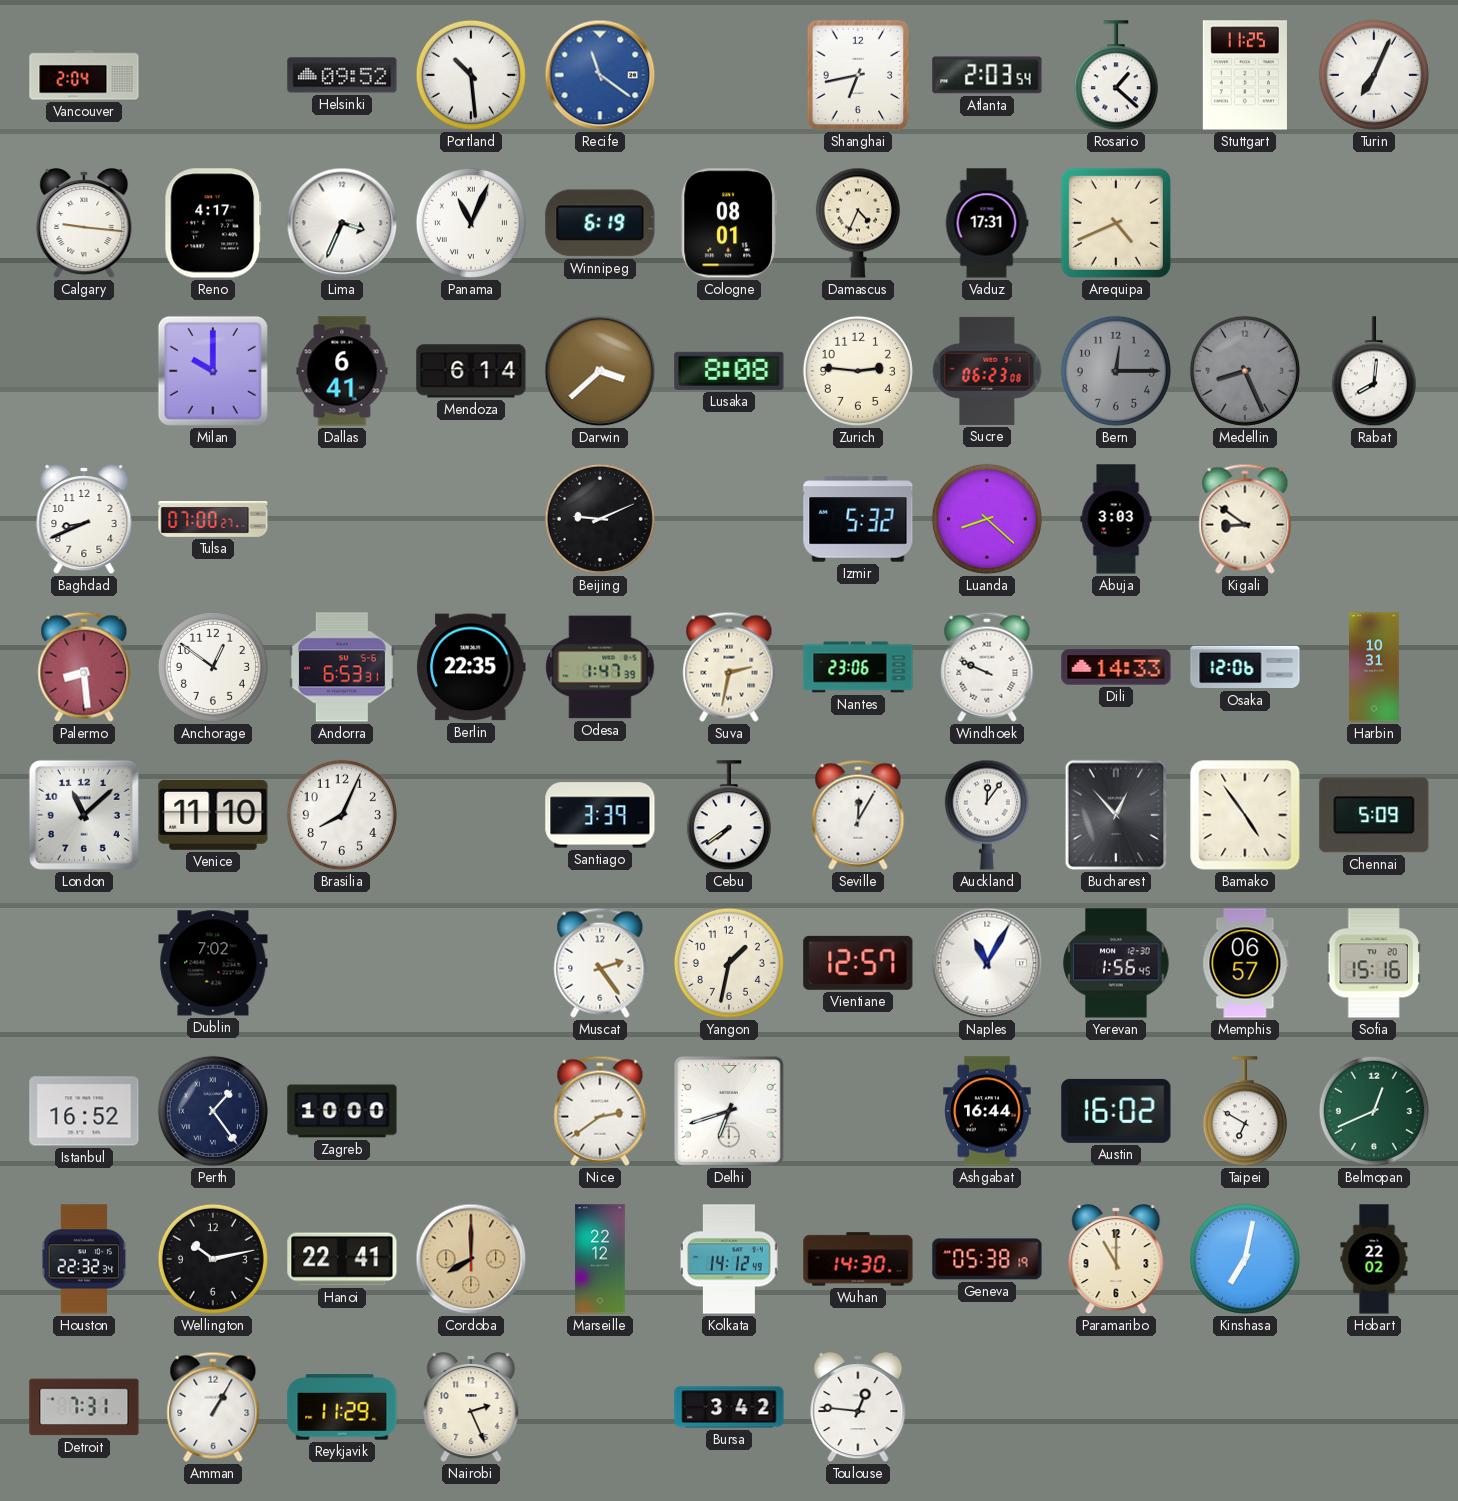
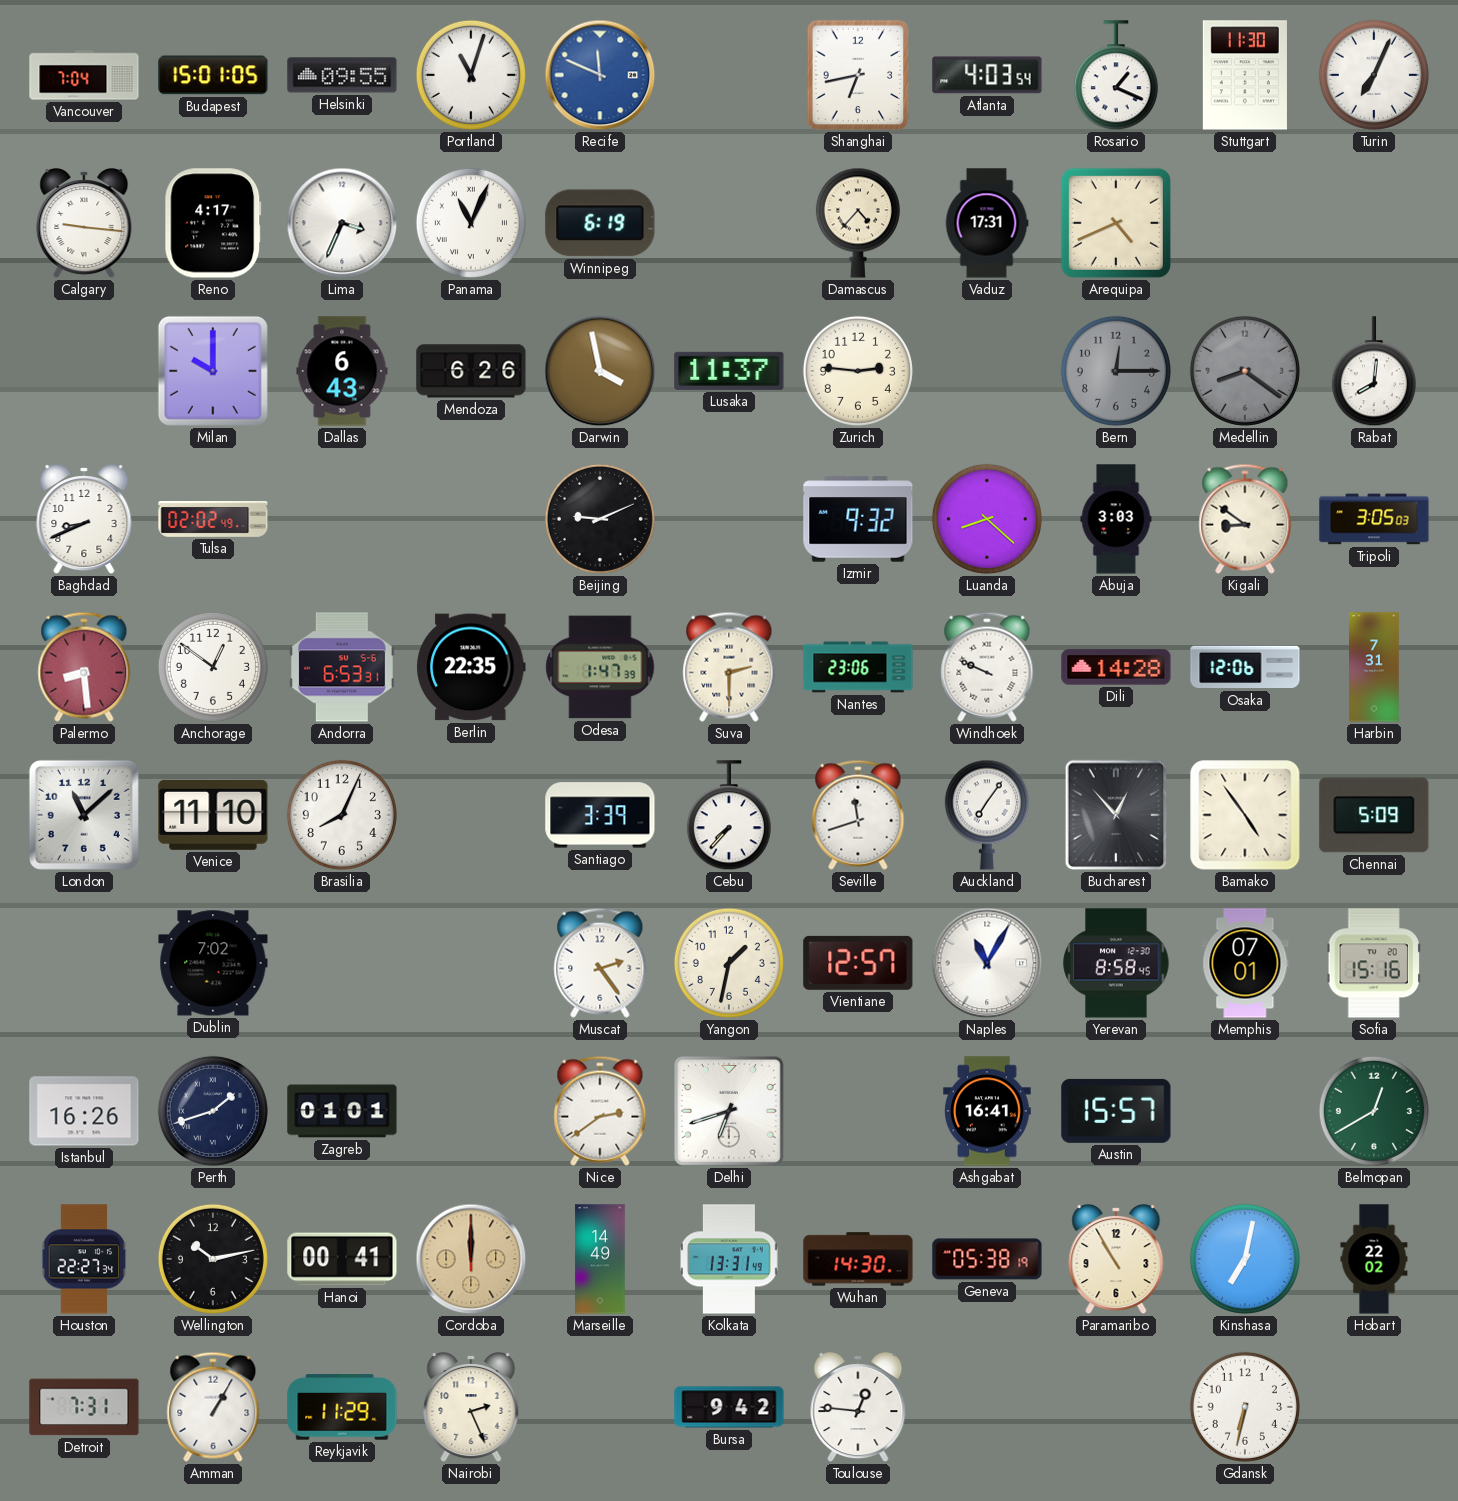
Vancouver: 2:04 -> 7:04
Budapest: none -> 15:01
Helsinki: 09:52 -> 09:55
Portland: 10:29 -> 11:03
Recife: 11:21 -> 11:49
Atlanta: 2:03 -> 4:03
Rosario: 1:22 -> 1:19
Stuttgart: 11:25 -> 11:30
Cologne: 08:01 -> none
Damascus: 4:34 -> 4:37
Dallas: 6:41 -> 6:43
Mendoza: 6:14 -> 6:26
Darwin: 3:38 -> 3:58
Lusaka: 8:08 -> 11:37
Sucre: 06:23 -> none
Medellin: 8:26 -> 8:21
Tulsa: 07:00 -> 02:02
Izmir: 5:32 -> 9:32
Tripoli: none -> 3:05
Suva: 2:32 -> 2:30
Dili: 14:33 -> 14:28
Harbin: 10:31 -> 7:31
Cebu: 7:39 -> 7:37
Seville: 12:05 -> 11:42
Auckland: 12:06 -> 7:06
Yerevan: 1:56 -> 8:58
Memphis: 06:57 -> 07:01
Istanbul: 16:52 -> 16:26
Perth: 1:24 -> 1:42
Zagreb: 10:00 -> 01:01
Ashgabat: 16:44 -> 16:41
Austin: 16:02 -> 15:57
Taipei: 6:50 -> none
Belmopan: 12:41 -> 12:40
Houston: 22:32 -> 22:27
Hanoi: 22:41 -> 00:41
Cordoba: 8:00 -> 12:00
Marseille: 22:12 -> 14:49
Kolkata: 14:12 -> 13:31
Paramaribo: 11:00 -> 10:55
Bursa: 3:42 -> 9:42
Gdansk: none -> 6:32
